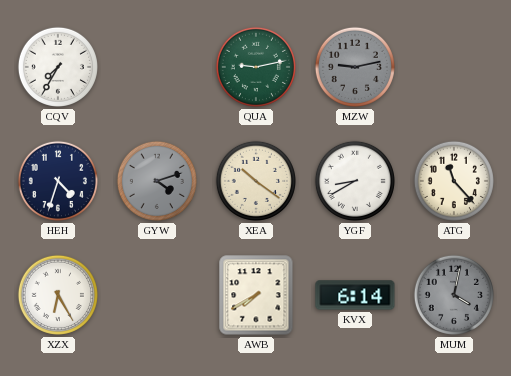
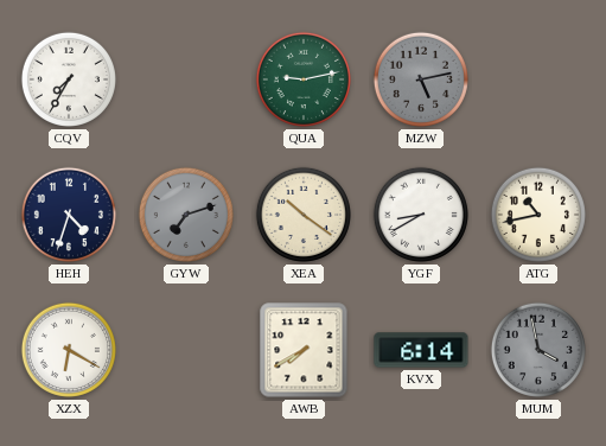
MZW: 9:13 -> 5:13
GYW: 4:12 -> 7:12
ATG: 11:23 -> 10:43
XZX: 6:25 -> 6:20
MUM: 4:02 -> 3:58
